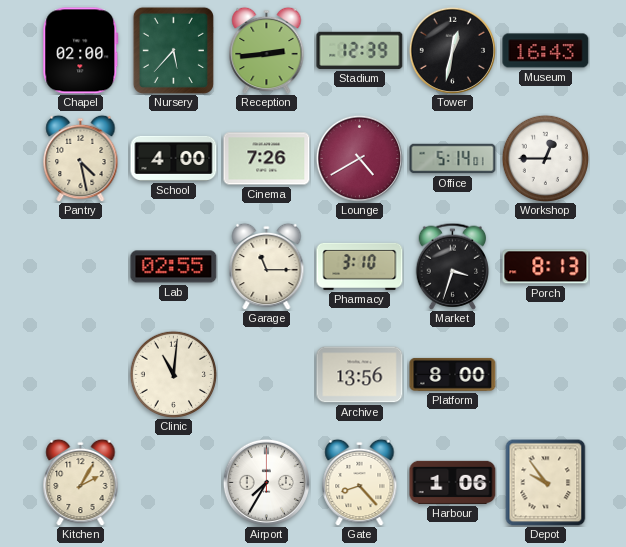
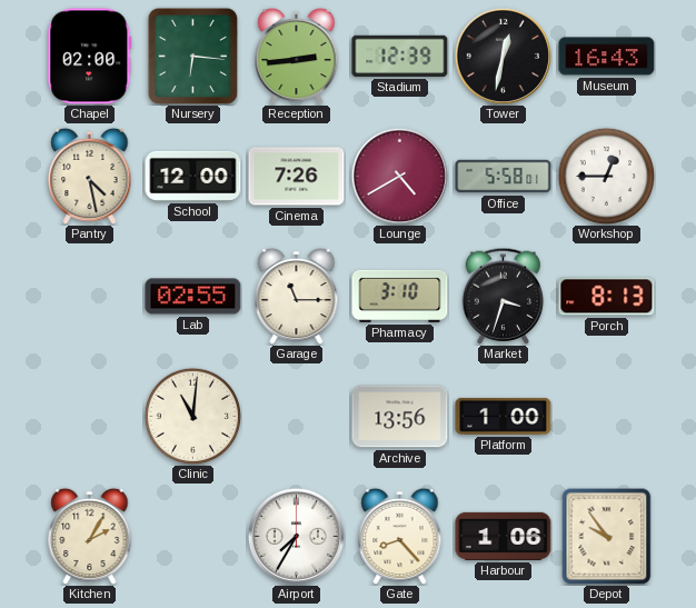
Nursery: 5:37 -> 6:16
School: 4:00 -> 12:00
Office: 5:14 -> 5:58
Platform: 8:00 -> 1:00
